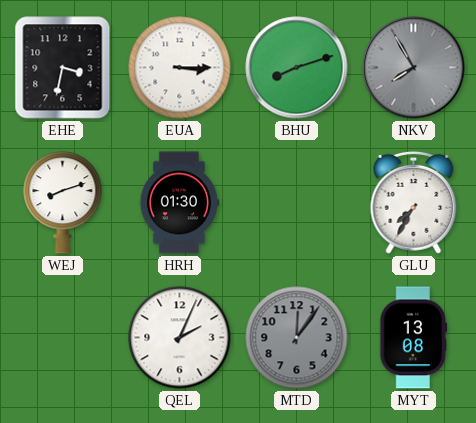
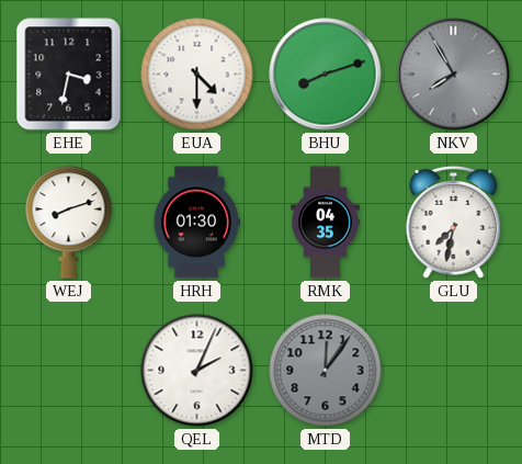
EUA: 3:15 -> 4:30
RMK: none -> 04:35
GLU: 7:35 -> 7:32
MYT: 13:08 -> none
